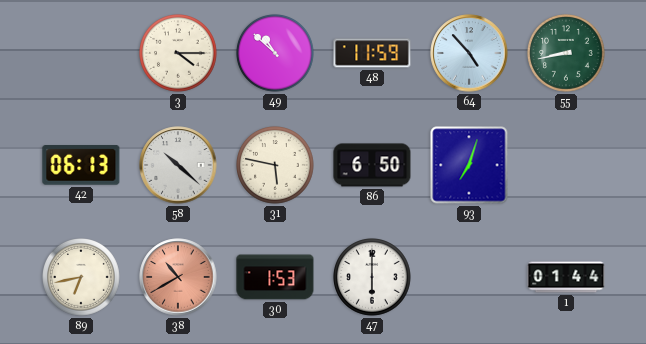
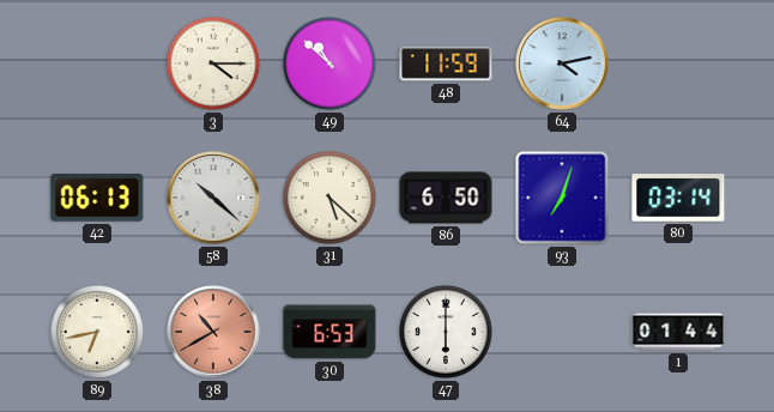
64: 4:53 -> 4:13
55: 8:43 -> none
31: 5:47 -> 5:22
80: none -> 03:14
30: 1:53 -> 6:53
